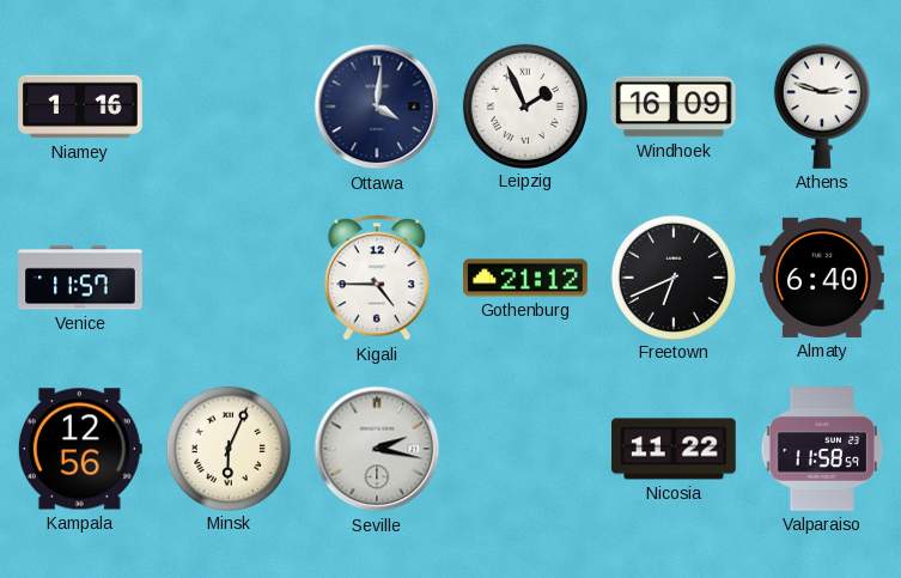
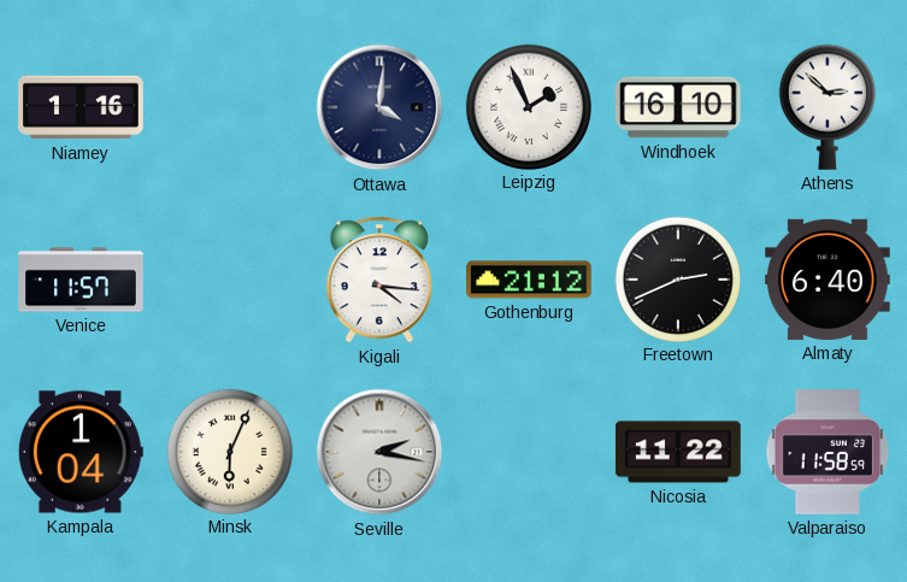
Windhoek: 16:09 -> 16:10
Athens: 2:48 -> 2:52
Kigali: 4:45 -> 4:16
Freetown: 6:41 -> 2:41
Kampala: 12:56 -> 1:04
